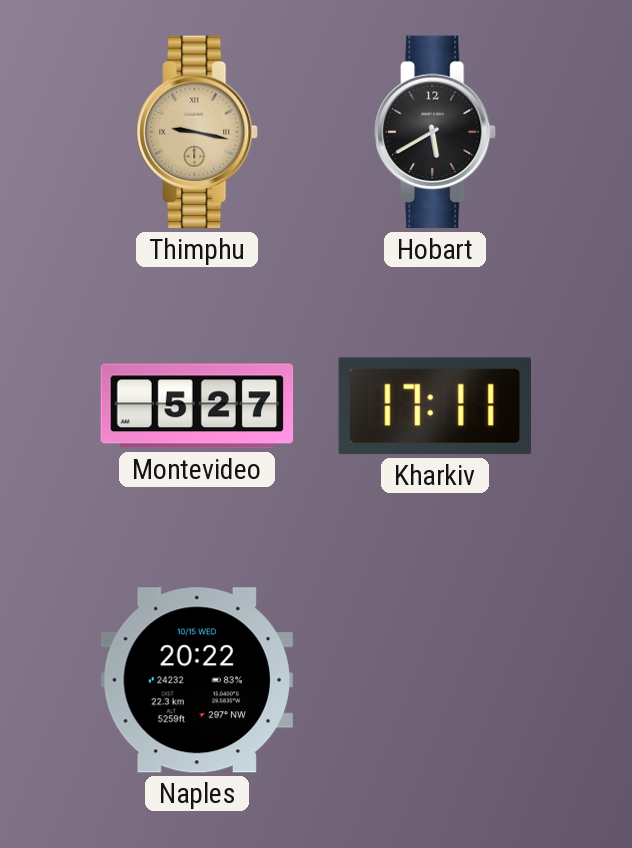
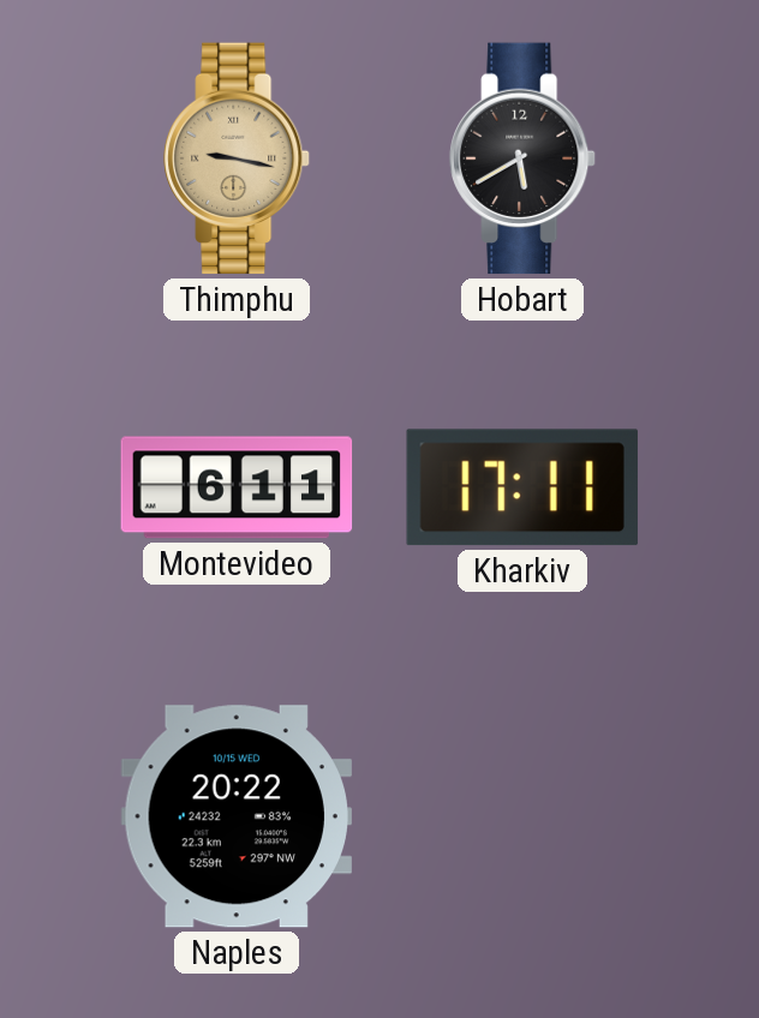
Montevideo: 5:27 -> 6:11
